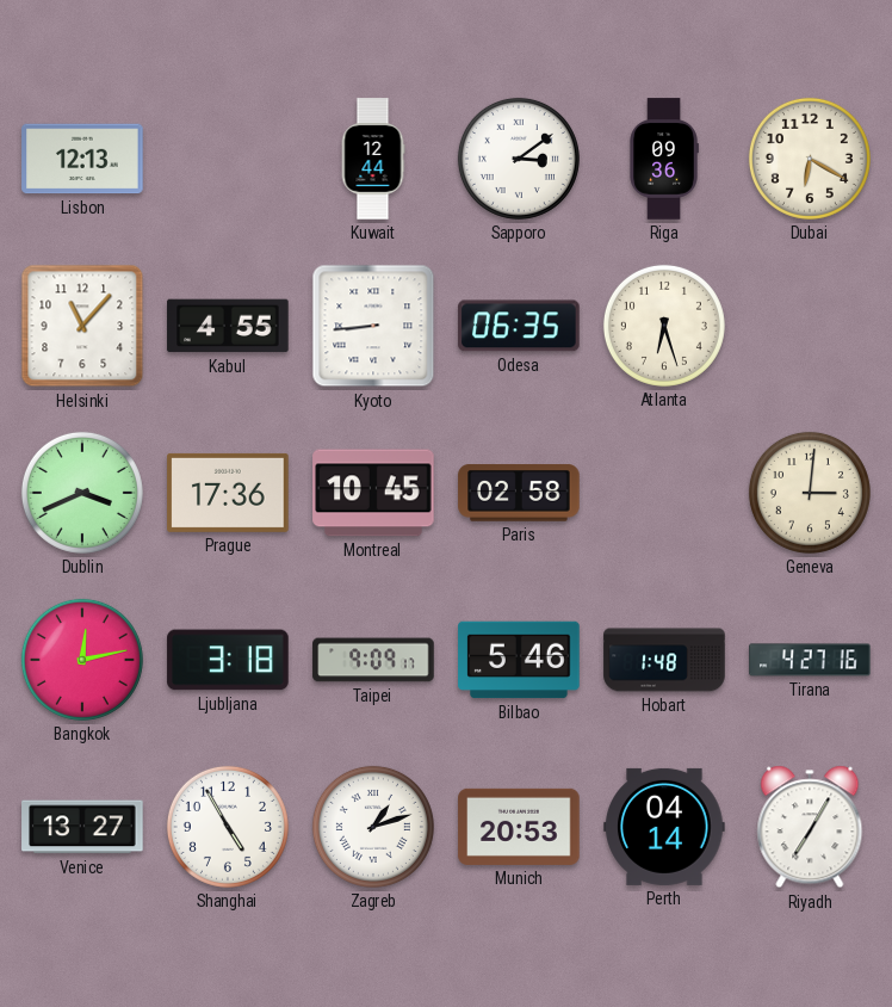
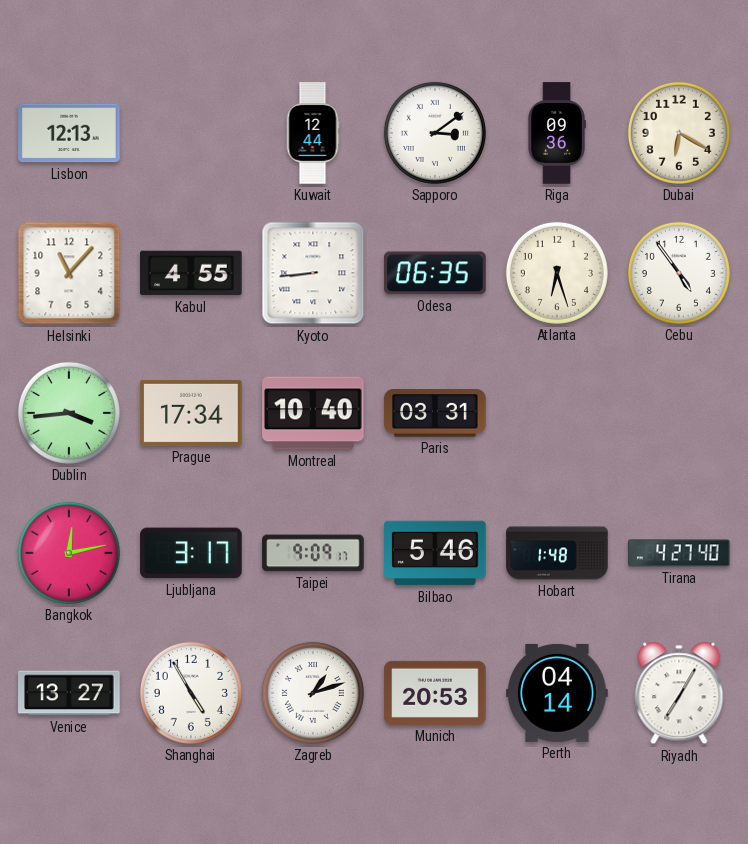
Cebu: none -> 4:54
Dublin: 3:41 -> 3:44
Prague: 17:36 -> 17:34
Montreal: 10:45 -> 10:40
Paris: 02:58 -> 03:31
Geneva: 3:01 -> none
Ljubljana: 3:18 -> 3:17
Tirana: 4:27:16 -> 4:27:40
